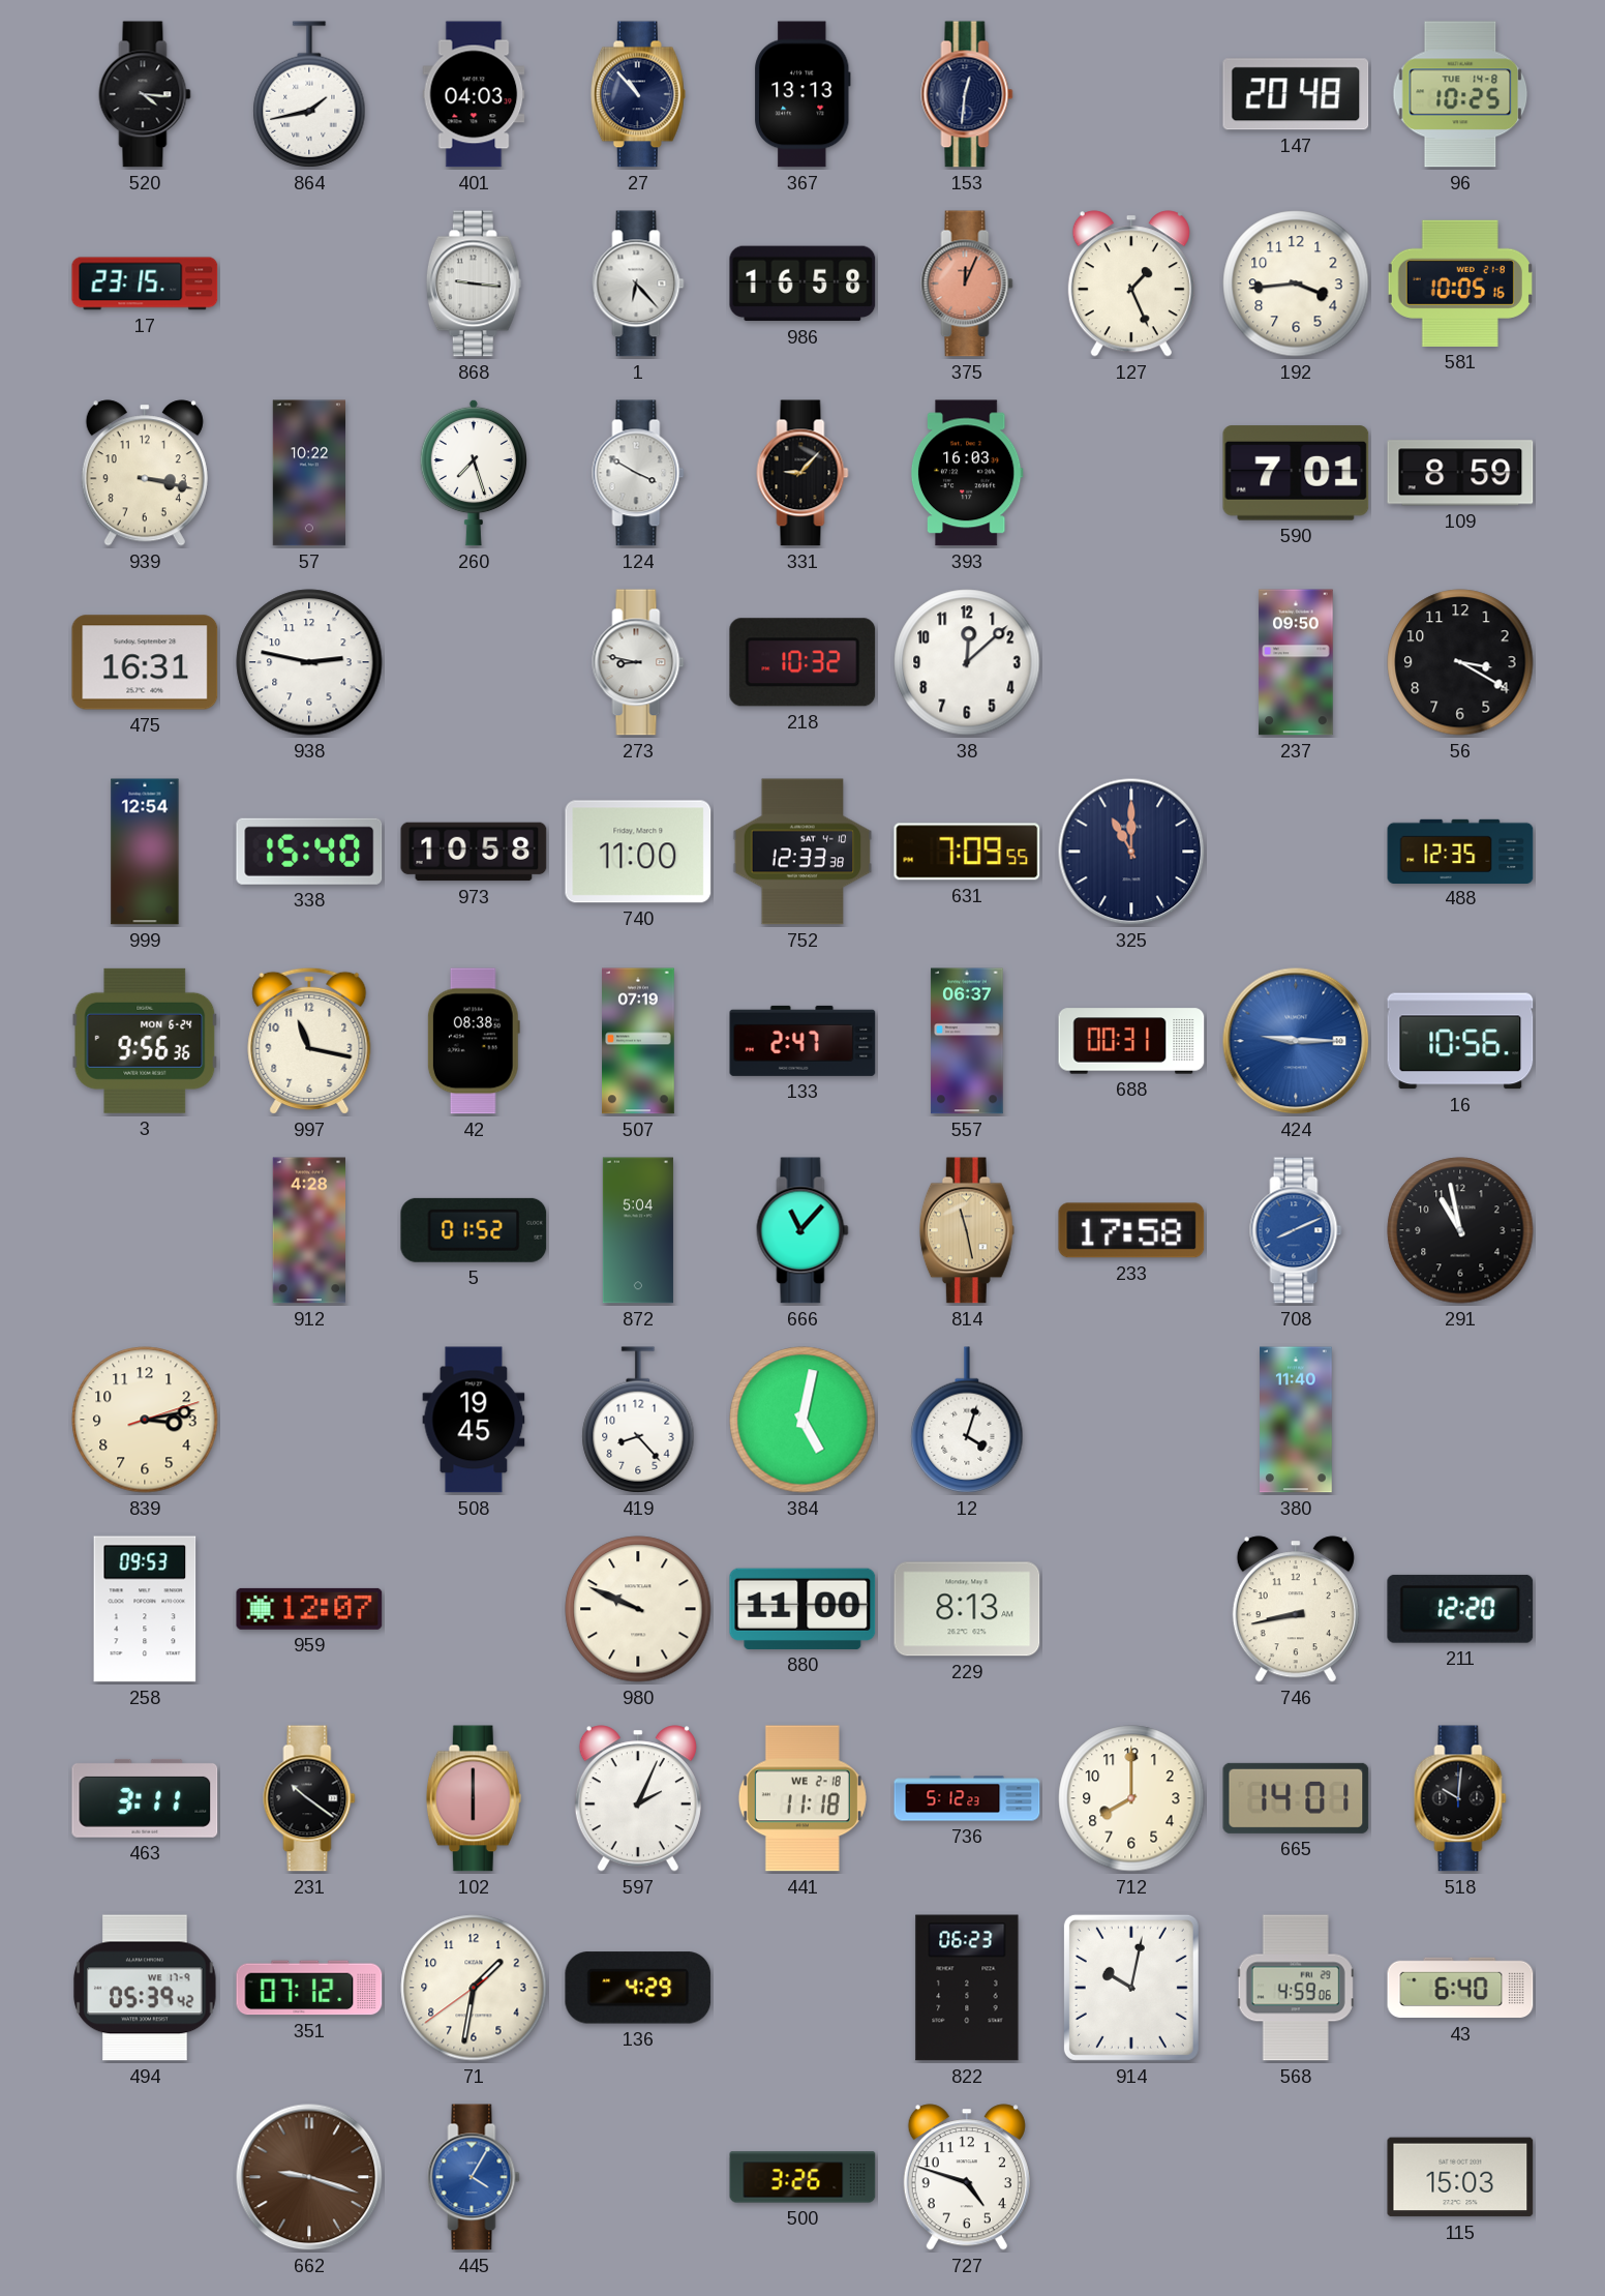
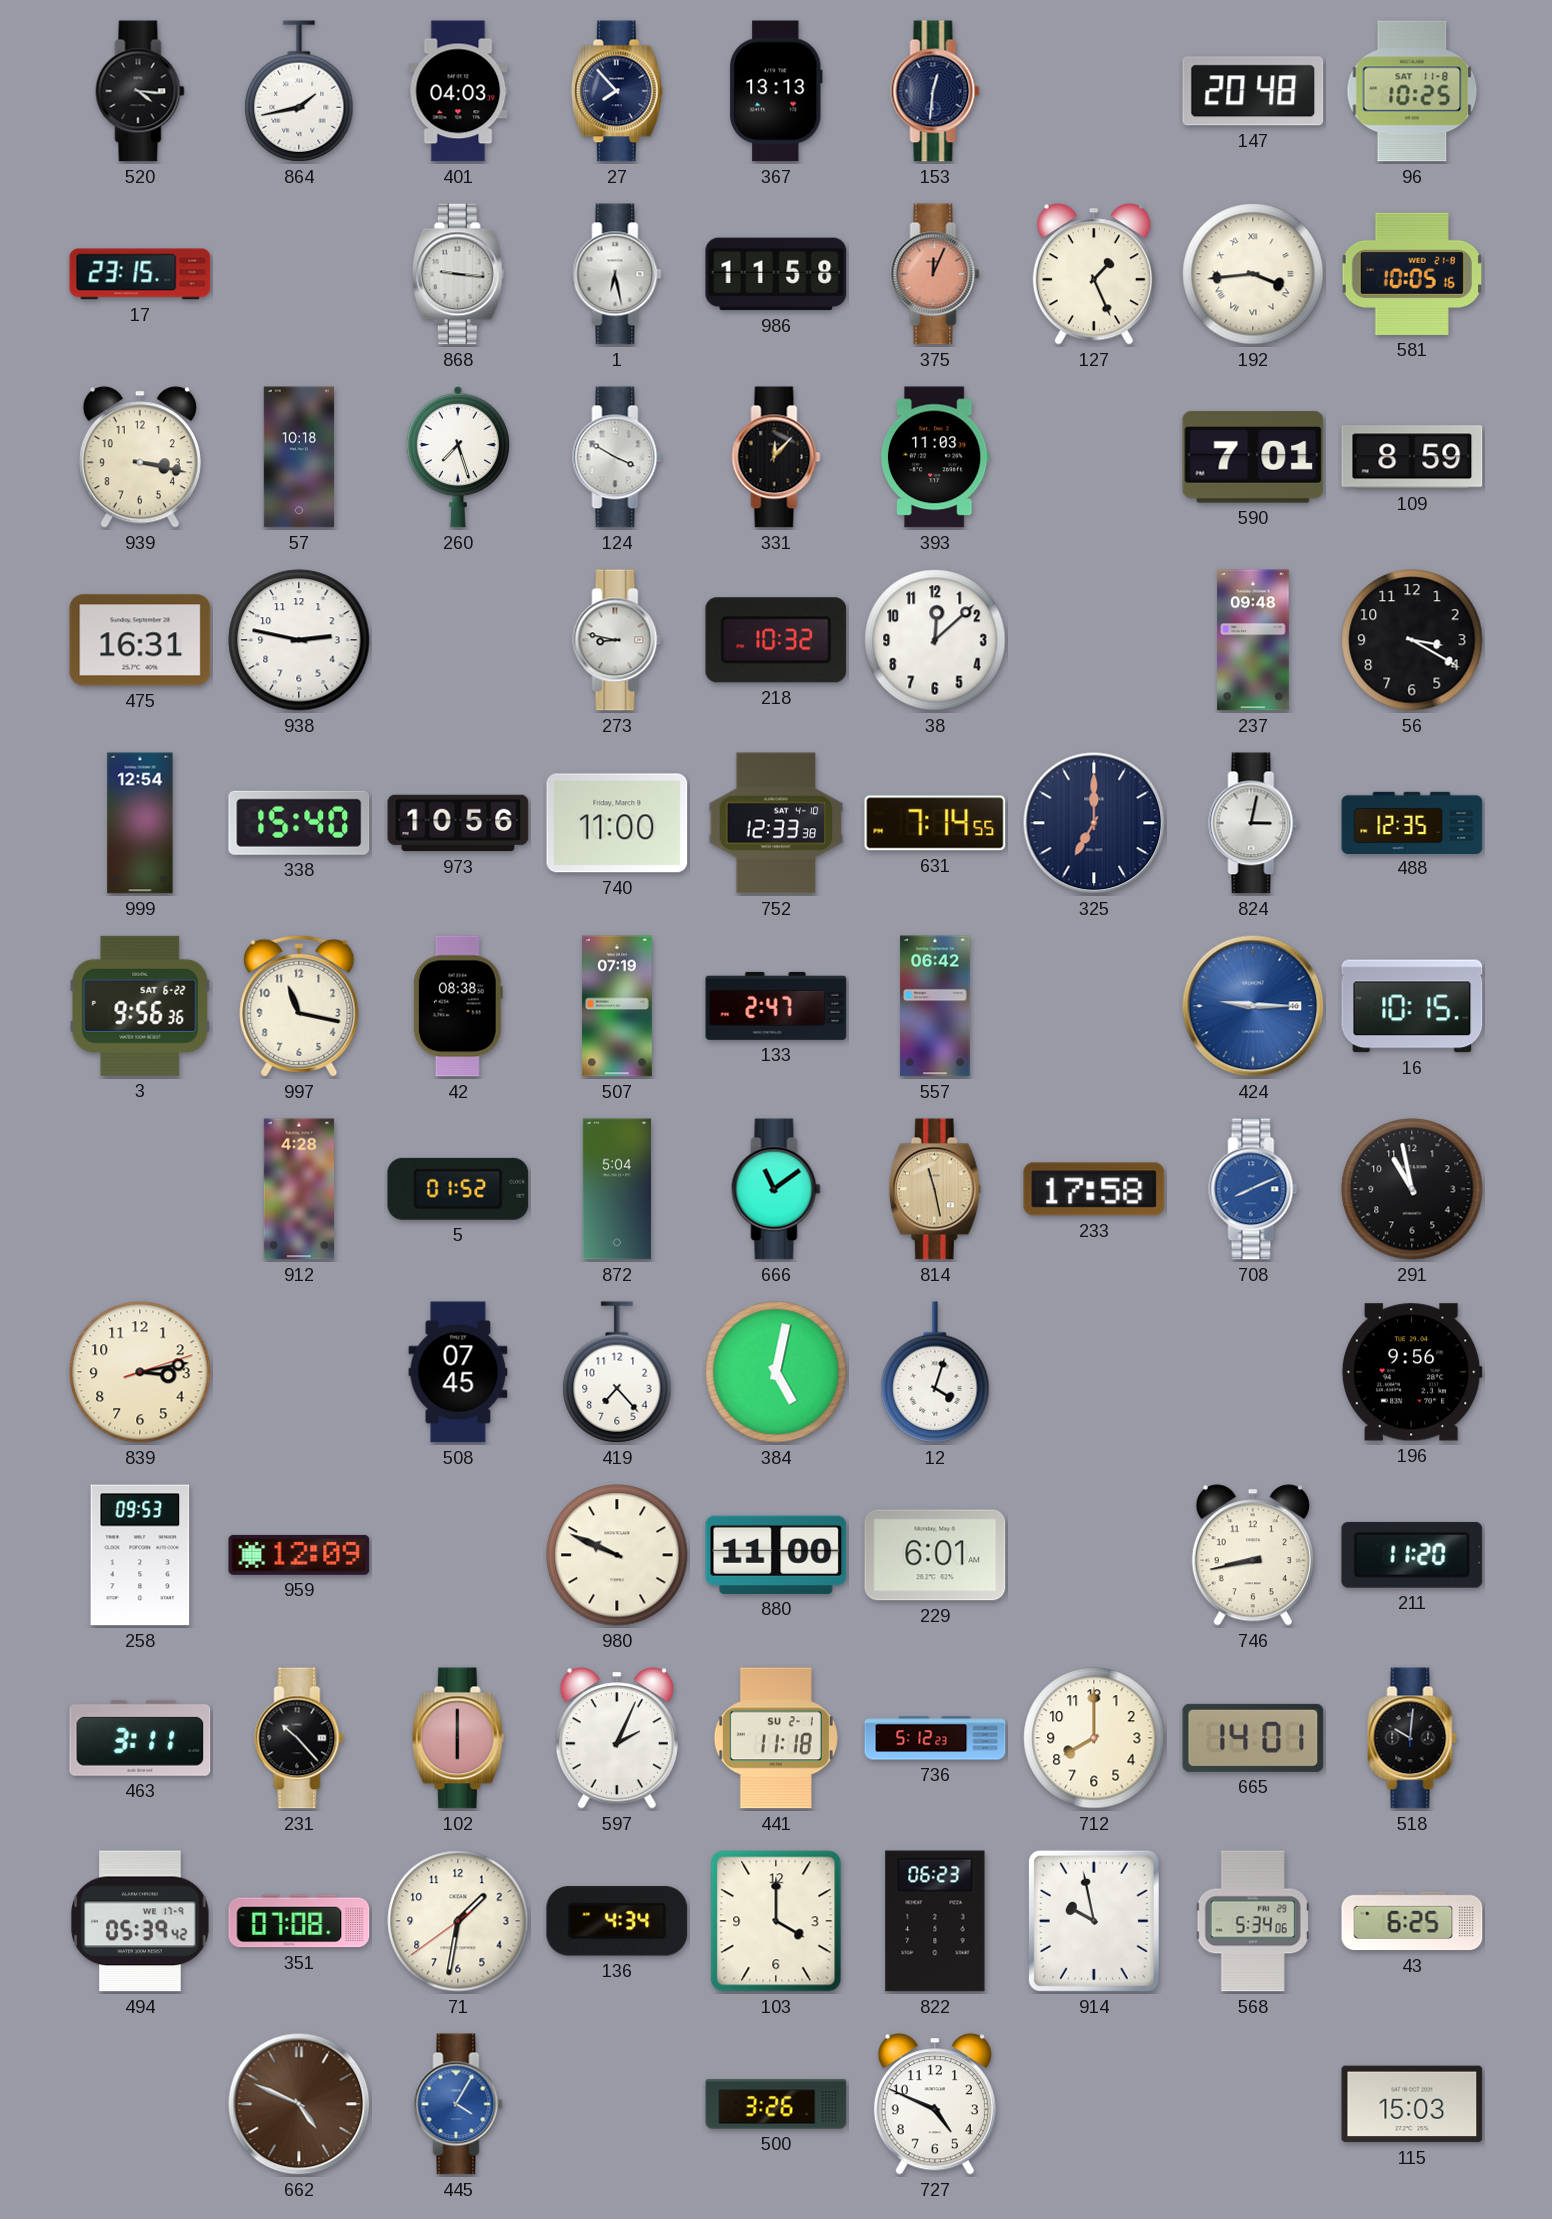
27: 10:53 -> 7:53
96 date: TUE 14-8 -> SAT 11-8
1: 6:23 -> 6:28
986: 16:58 -> 11:58
192 numerals: Arabic -> Roman
57: 10:22 -> 10:18
331: 9:07 -> 12:07
393: 16:03 -> 11:03
237: 09:50 -> 09:48
973: 10:58 -> 10:56
631: 7:09 -> 7:14
325: 11:00 -> 7:00
824: none -> 3:02
3 date: MON 6-24 -> SAT 6-22
557: 06:37 -> 06:42
688: 00:31 -> none
16: 10:56 -> 10:15
666: 11:07 -> 11:09
508: 19:45 -> 07:45
419: 8:23 -> 7:23
380: 11:40 -> none
196: none -> 9:56
959: 12:07 -> 12:09
229: 8:13 -> 6:01
211: 12:20 -> 11:20
231: 10:21 -> 10:23
441 date: WE 2-18 -> SU 2-1
351: 07:12 -> 07:08
136: 4:29 -> 4:34
103: none -> 4:00
914: 10:02 -> 9:58
568: 4:59 -> 5:34
43: 6:40 -> 6:25
662: 9:18 -> 4:49
727: 4:48 -> 4:49
